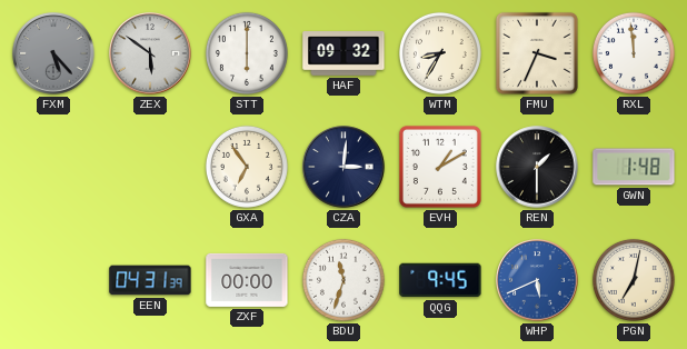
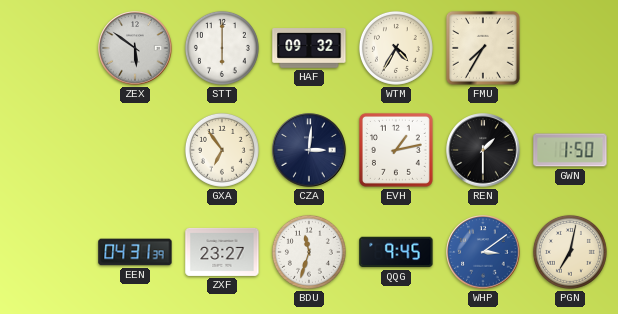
FXM: 5:23 -> none
WTM: 8:35 -> 4:35
FMU: 3:34 -> 7:35
RXL: 11:59 -> none
EVH: 1:10 -> 1:13
GWN: 1:48 -> 1:50
ZXF: 00:00 -> 23:27
WHP: 5:41 -> 3:09
